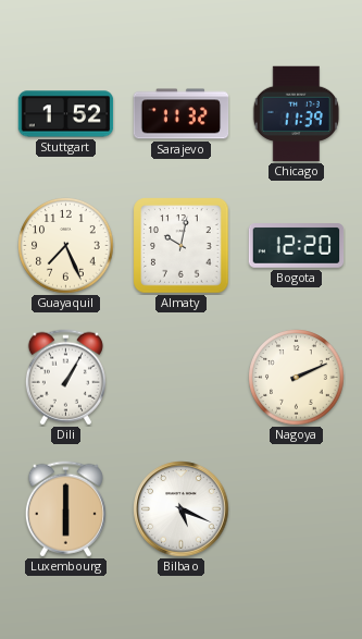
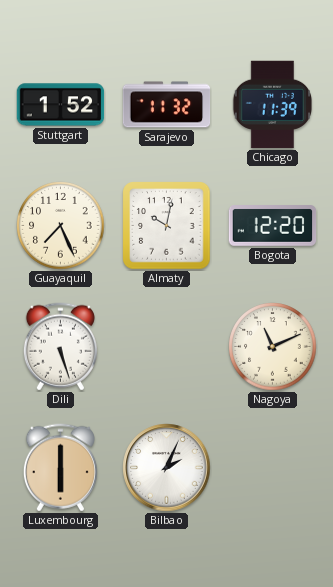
Dili: 1:05 -> 5:27
Nagoya: 2:11 -> 11:11
Bilbao: 5:19 -> 2:04
